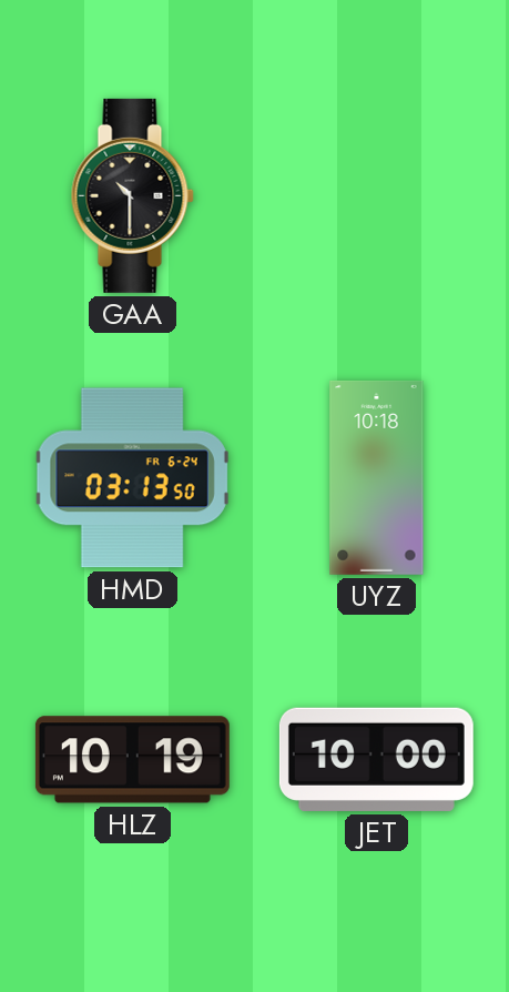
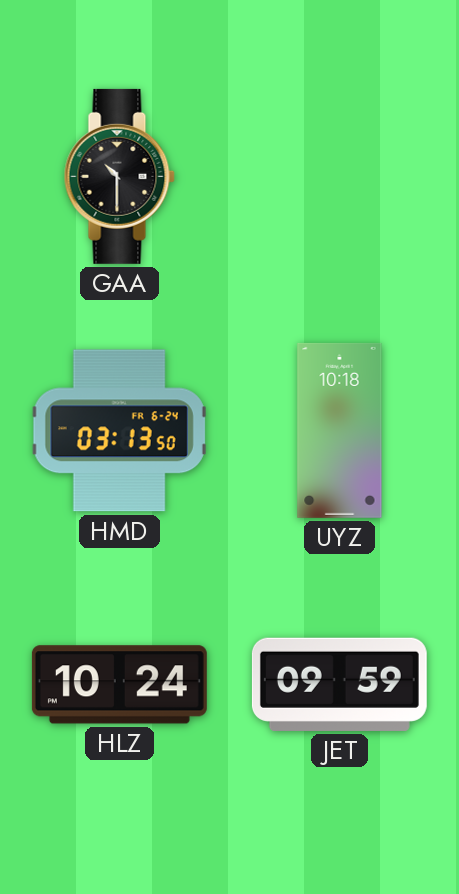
HLZ: 10:19 -> 10:24
JET: 10:00 -> 09:59
